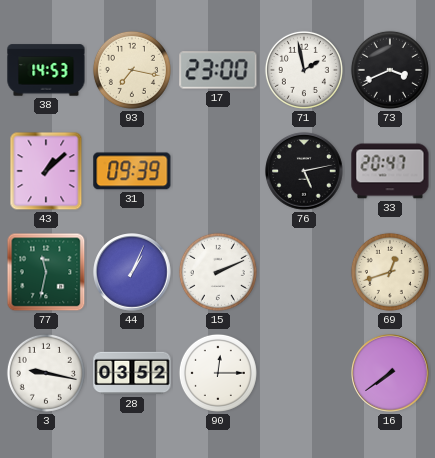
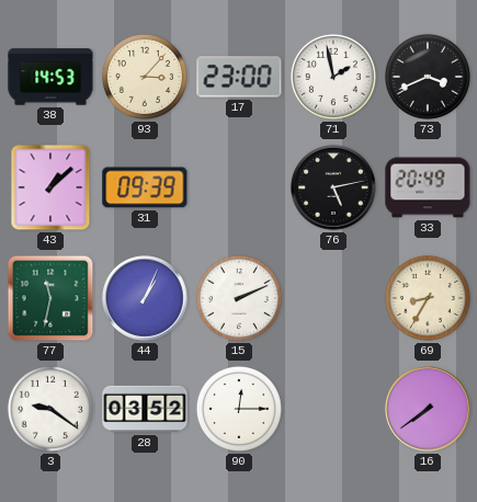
93: 7:17 -> 3:07
33: 20:47 -> 20:49
69: 12:42 -> 8:35
3: 9:17 -> 9:21
